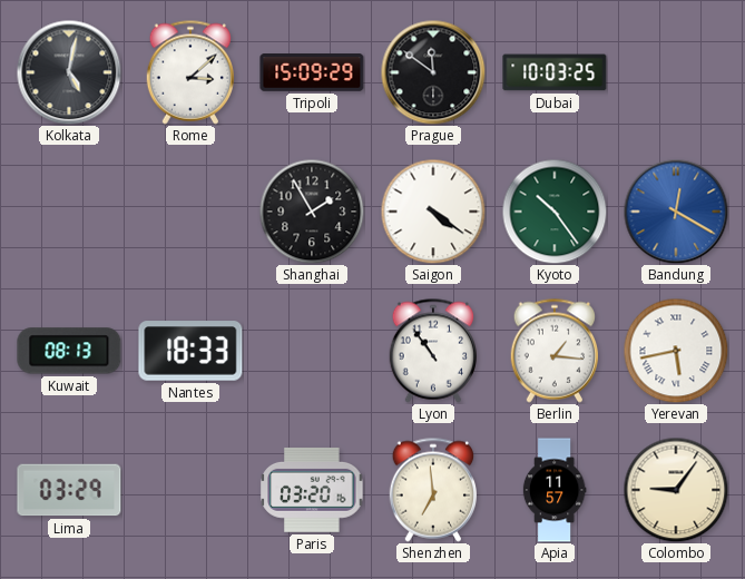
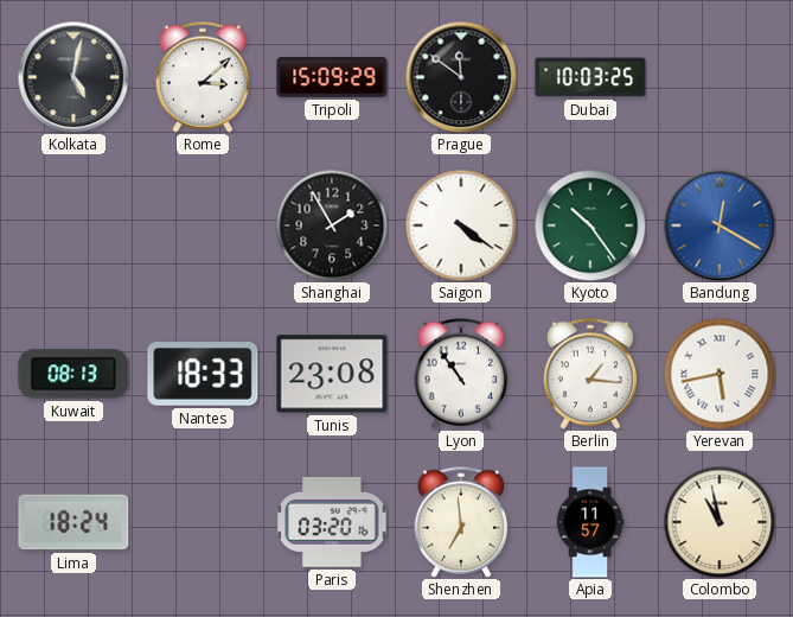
Tunis: none -> 23:08
Lima: 03:29 -> 18:24
Colombo: 9:06 -> 10:58
